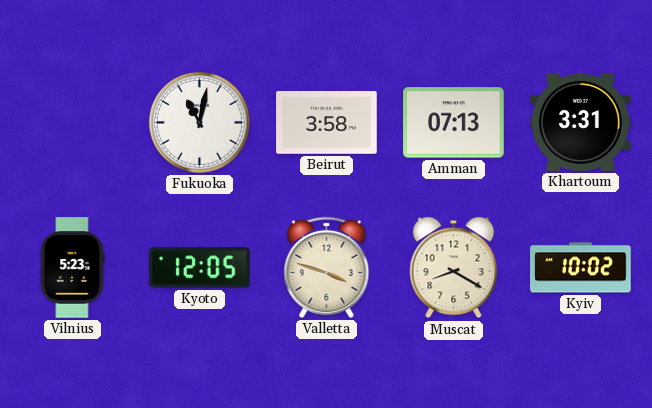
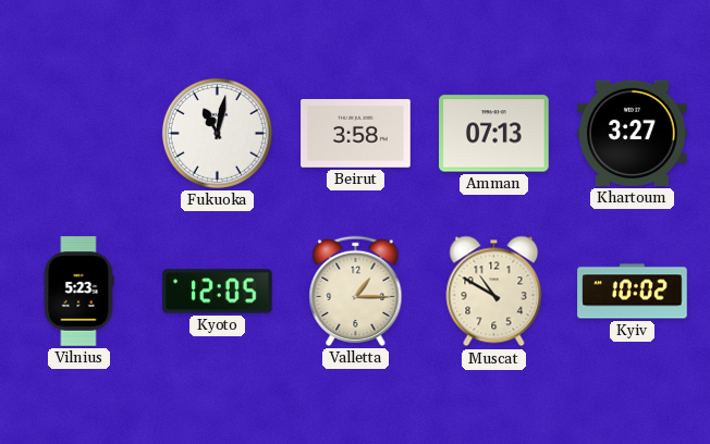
Khartoum: 3:31 -> 3:27
Valletta: 3:48 -> 1:15
Muscat: 8:20 -> 10:50
